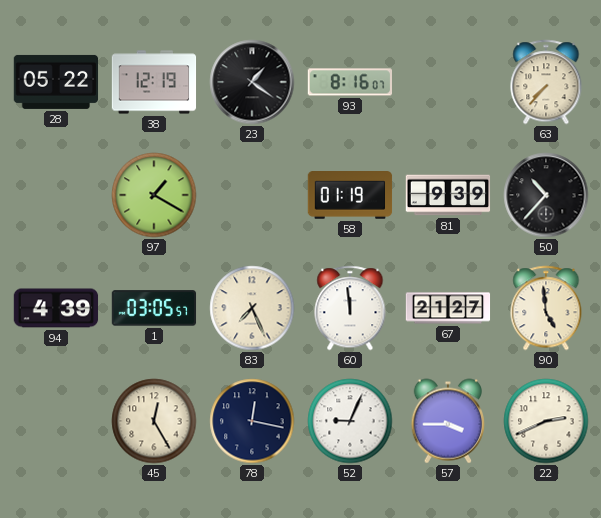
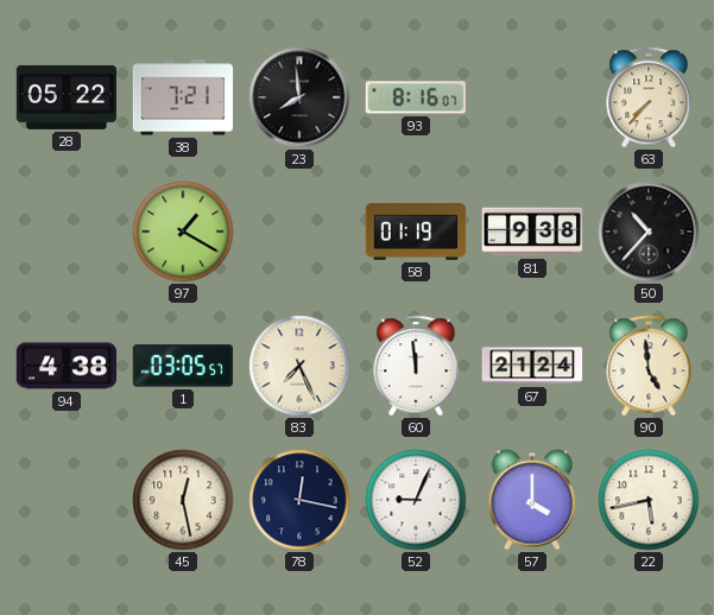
38: 12:19 -> 7:21
23: 1:21 -> 7:59
81: 9:39 -> 9:38
94: 4:39 -> 4:38
67: 21:27 -> 21:24
45: 12:25 -> 12:28
57: 3:45 -> 4:00
22: 2:41 -> 5:43
